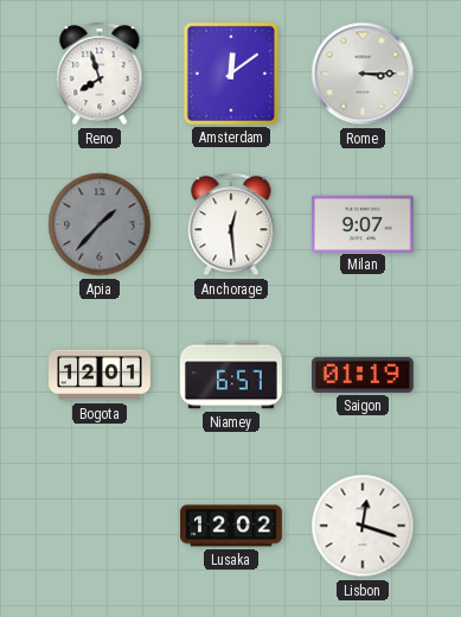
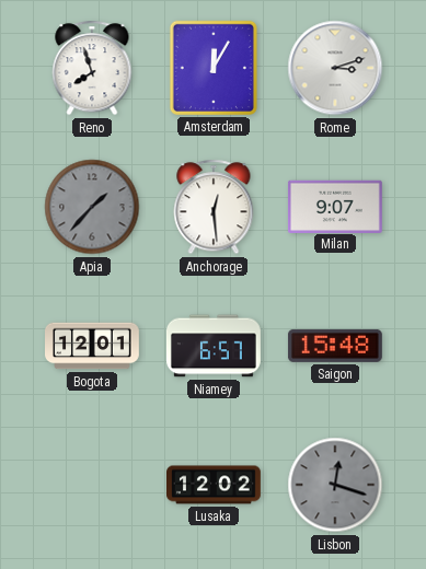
Amsterdam: 12:09 -> 12:05
Rome: 3:15 -> 3:12
Saigon: 01:19 -> 15:48
Lisbon dial: white -> grey
